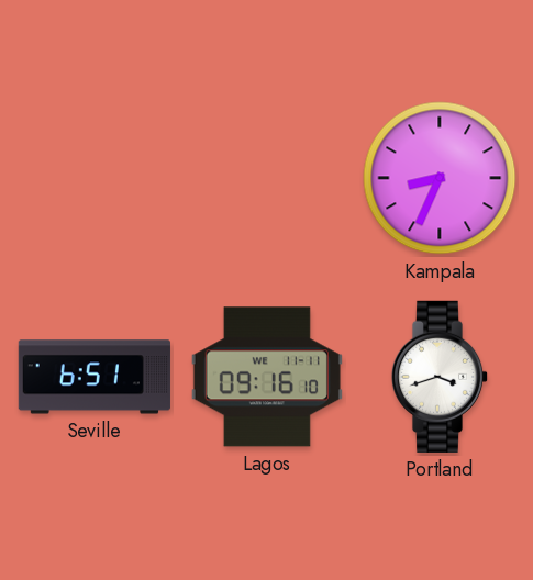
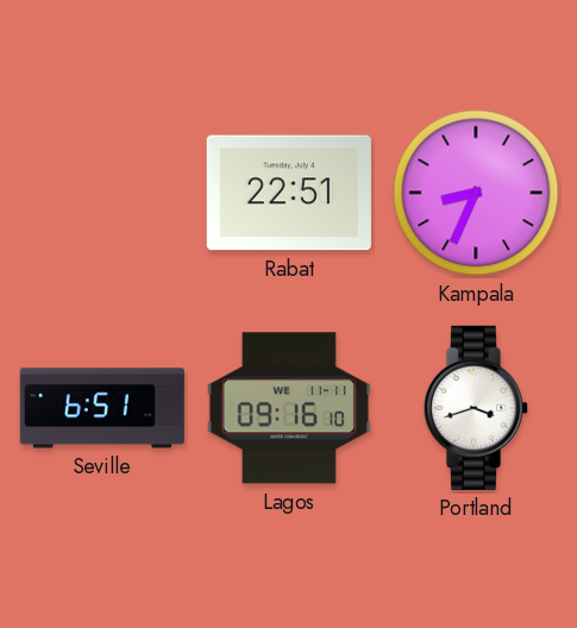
Rabat: none -> 22:51
